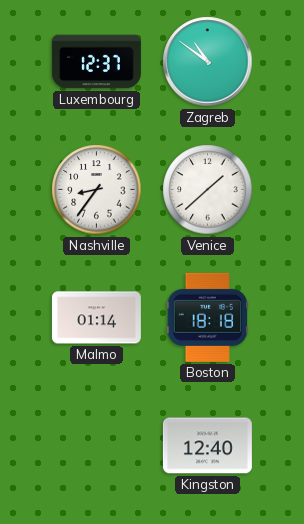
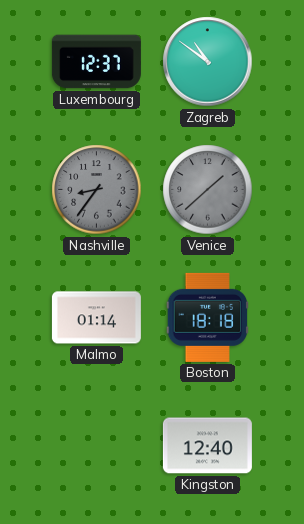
Nashville dial: white -> grey
Venice dial: white -> grey
